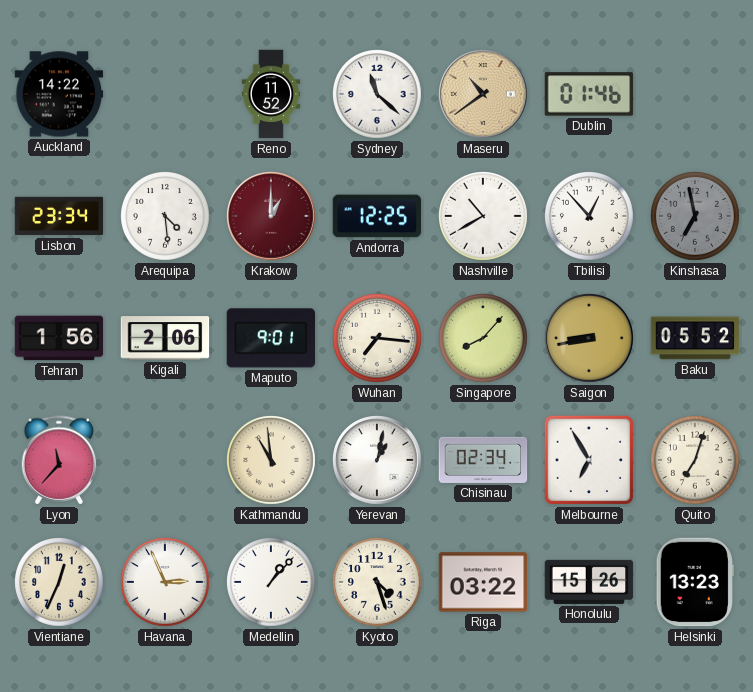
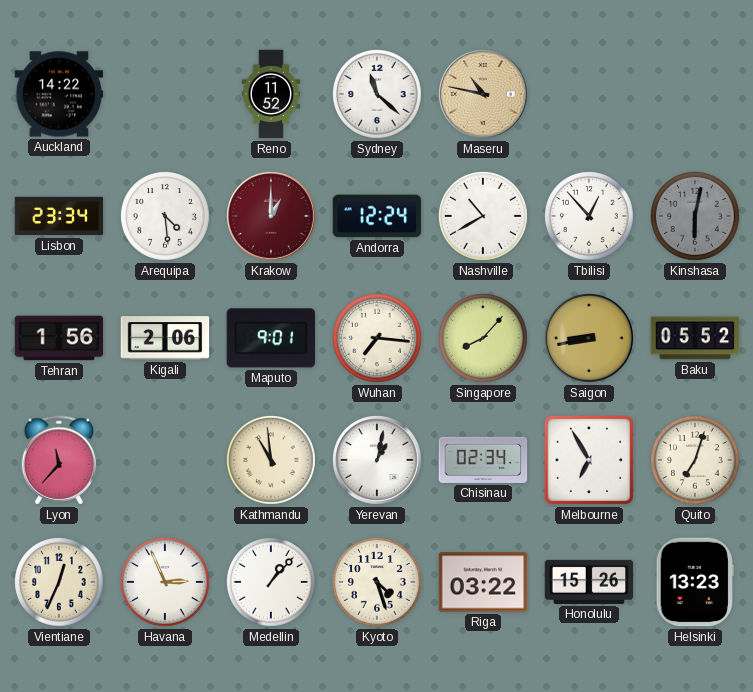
Maseru: 10:39 -> 10:47
Dublin: 01:46 -> none
Andorra: 12:25 -> 12:24
Kinshasa: 6:58 -> 6:02
